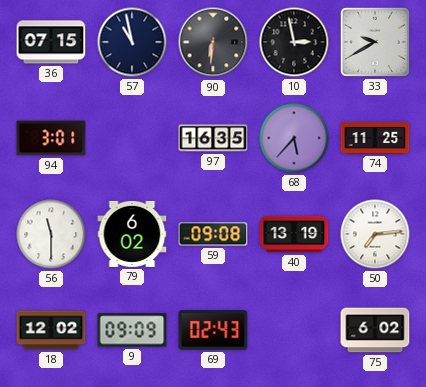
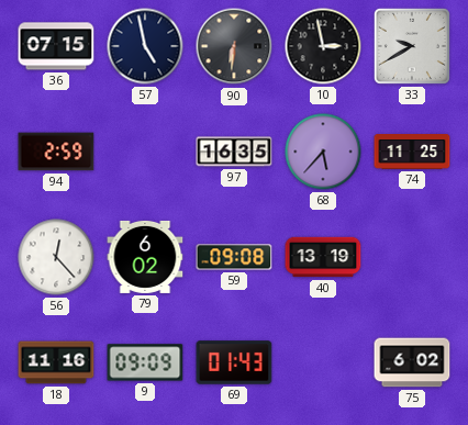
57: 10:58 -> 4:58
94: 3:01 -> 2:59
56: 11:30 -> 12:23
50: 7:14 -> none
18: 12:02 -> 11:16
69: 02:43 -> 01:43
